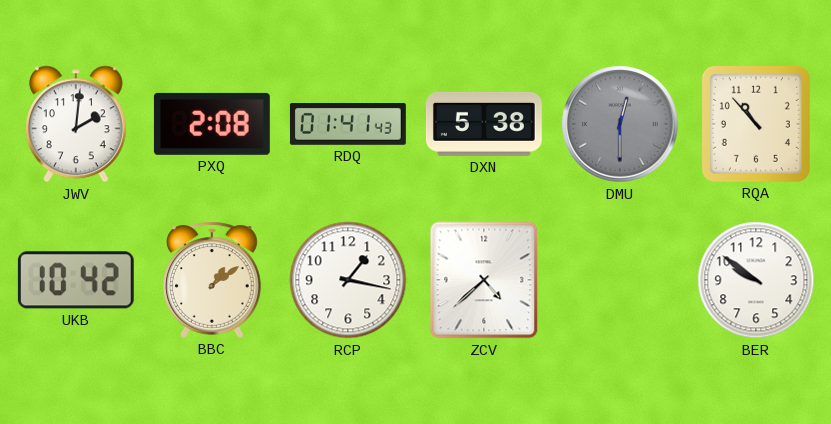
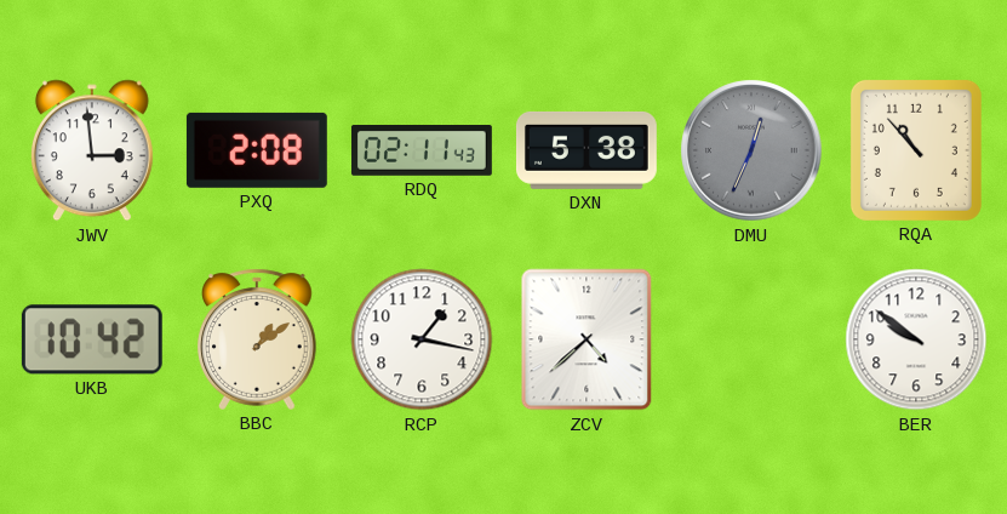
JWV: 2:01 -> 2:59
RDQ: 01:41 -> 02:11
DMU: 12:30 -> 12:34
